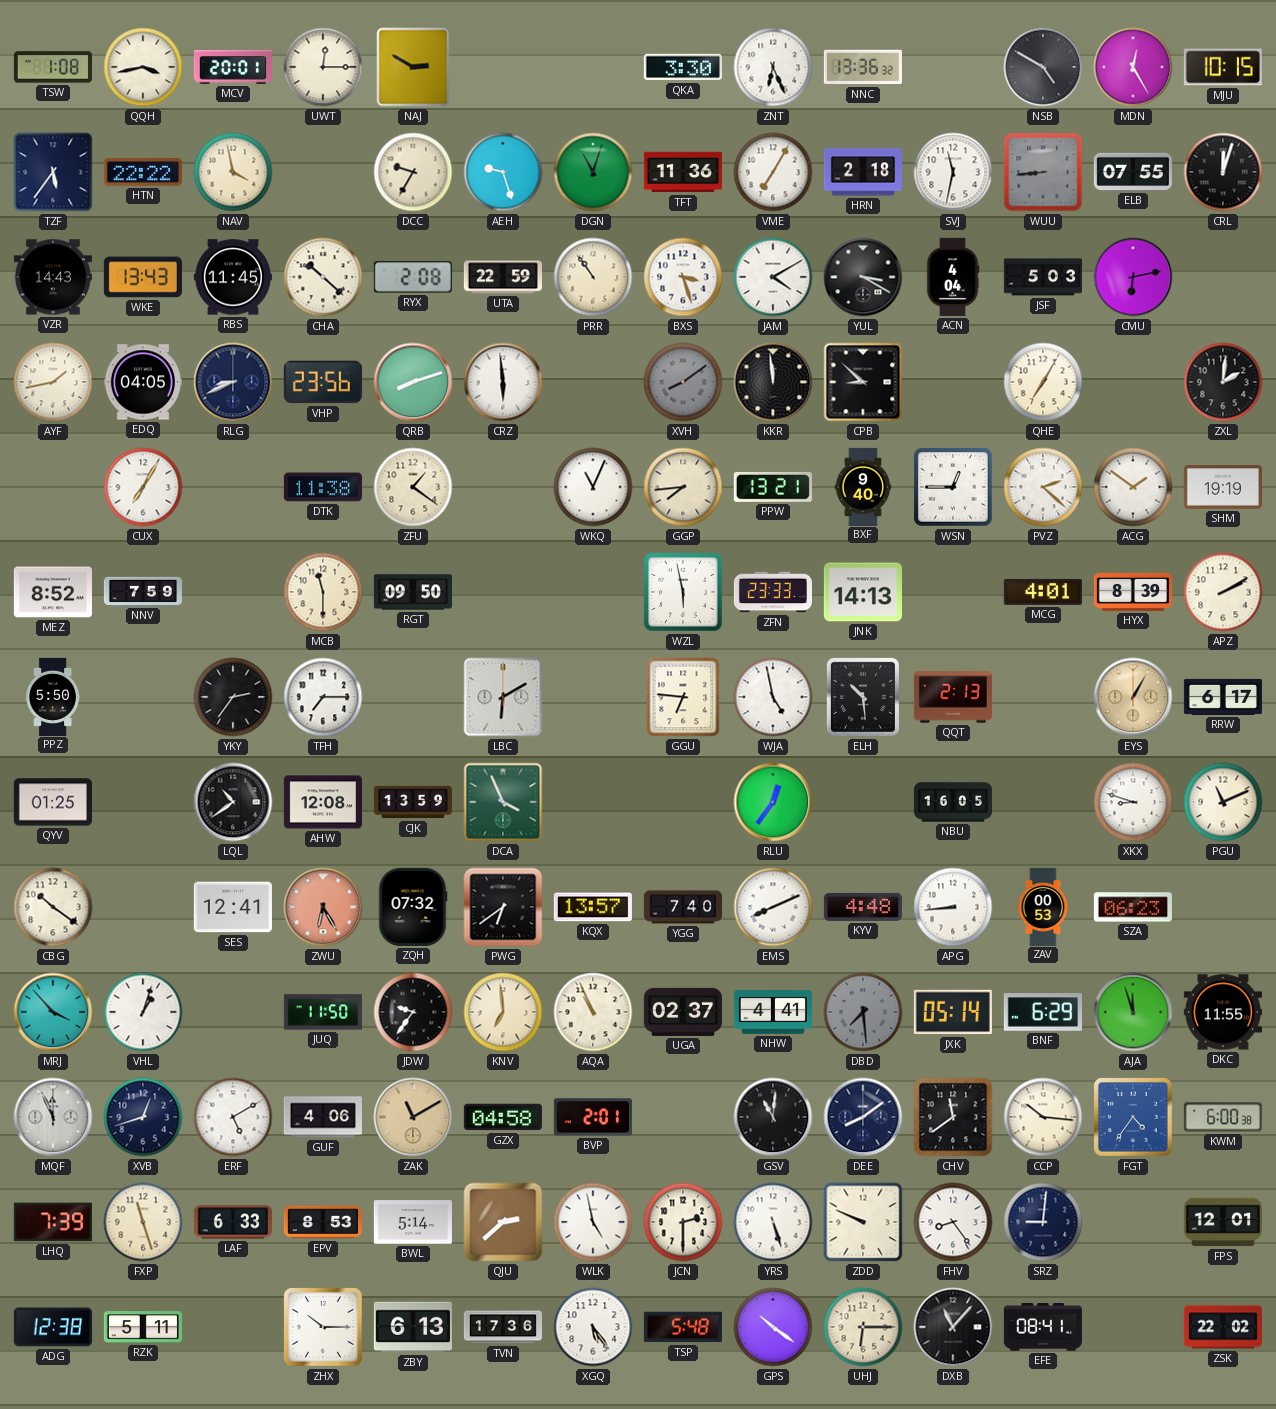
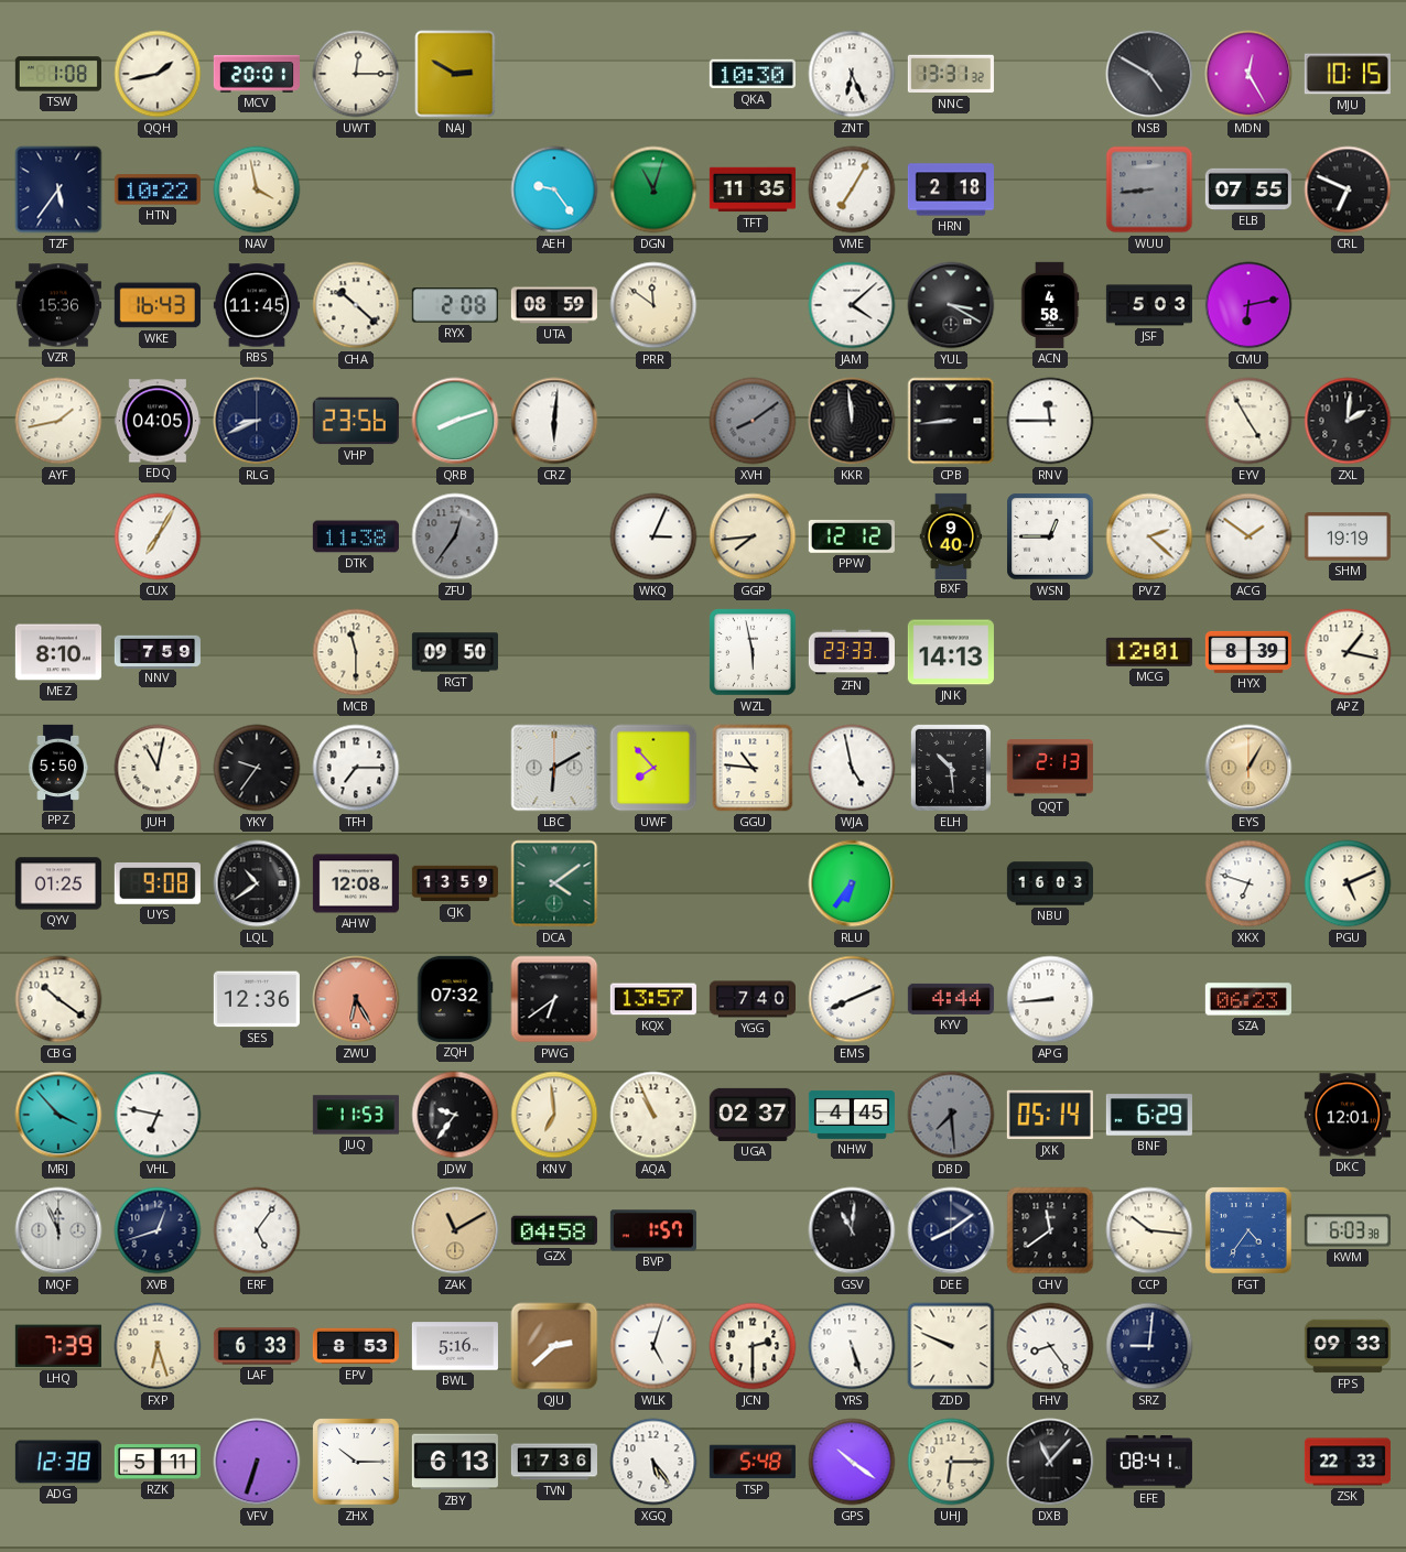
QQH: 3:43 -> 1:43
QKA: 3:30 -> 10:30
NNC: 13:36 -> 13:31
HTN: 22:22 -> 10:22
DCC: 9:35 -> none
AEH: 9:27 -> 9:24
TFT: 11:36 -> 11:35
SVJ: 11:32 -> none
CRL: 12:03 -> 6:49
VZR: 14:43 -> 15:36
WKE: 13:43 -> 16:43
UTA: 22:59 -> 08:59
PRR: 10:54 -> 11:51
BXS: 3:27 -> none
JAM: 4:10 -> 4:08
ACN: 4:04 -> 4:58
CRZ: 5:59 -> 6:01
CPB: 8:52 -> 8:44
RNV: none -> 11:45
QHE: 7:05 -> none
EYV: none -> 4:55
ZFU: 1:21 -> 12:36
ZFU dial: cream -> grey
WKQ: 11:04 -> 3:04
PPW: 13:21 -> 12:12
MEZ: 8:52 -> 8:10
MCG: 4:01 -> 12:01
APZ: 2:10 -> 1:17
JUH: none -> 11:02
YKY: 2:36 -> 9:36
UWF: none -> 7:53
GGU: 6:46 -> 10:46
RRW: 6:17 -> none
UYS: none -> 9:08
DCA: 3:56 -> 4:09
RLU: 12:36 -> 6:36
NBU: 16:05 -> 16:03
XKX: 8:48 -> 6:48
PGU: 11:11 -> 5:11
SES: 12:41 -> 12:36
KYV: 4:48 -> 4:44
ZAV: 00:53 -> none
VHL: 1:03 -> 6:47
JUQ: 11:50 -> 11:53
NHW: 4:41 -> 4:45
AJA: 11:57 -> none
DKC: 11:55 -> 12:01
ERF: 5:10 -> 5:06
GUF: 4:06 -> none
BVP: 2:01 -> 1:57
KWM: 6:00 -> 6:03
FXP: 11:27 -> 6:27
BWL: 5:14 -> 5:16
WLK: 4:58 -> 5:03
FPS: 12:01 -> 09:33
VFV: none -> 6:33
ZSK: 22:02 -> 22:33
